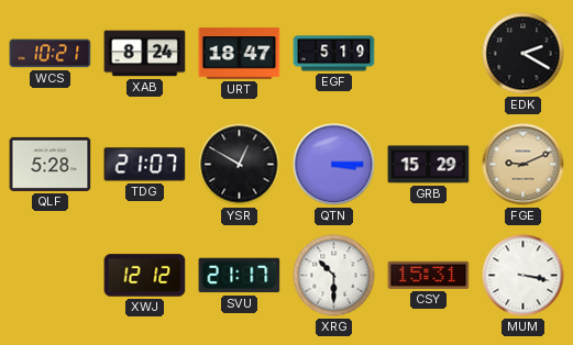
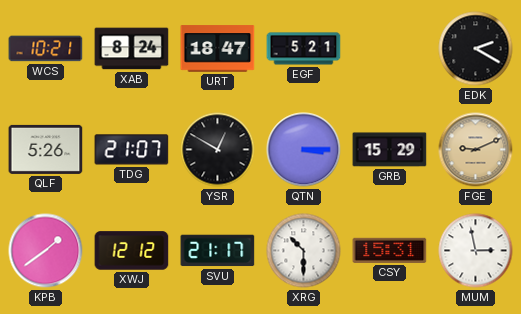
EGF: 5:19 -> 5:21
QLF: 5:28 -> 5:26
KPB: none -> 1:39
MUM: 3:17 -> 2:58
